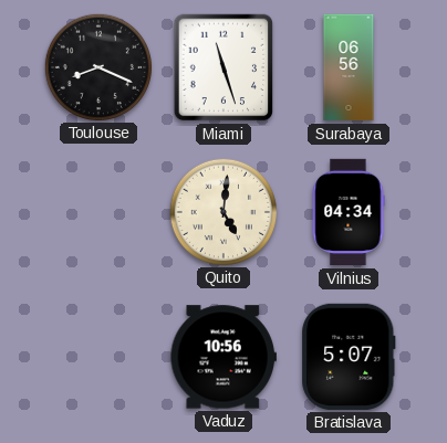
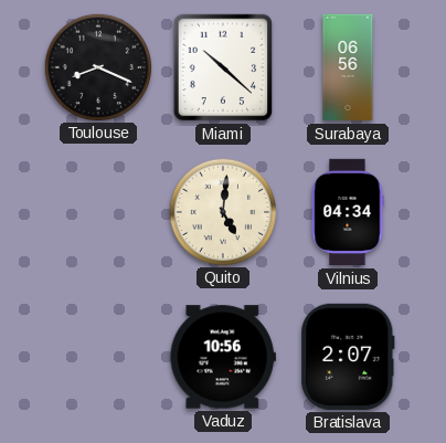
Miami: 11:27 -> 10:22
Bratislava: 5:07 -> 2:07
